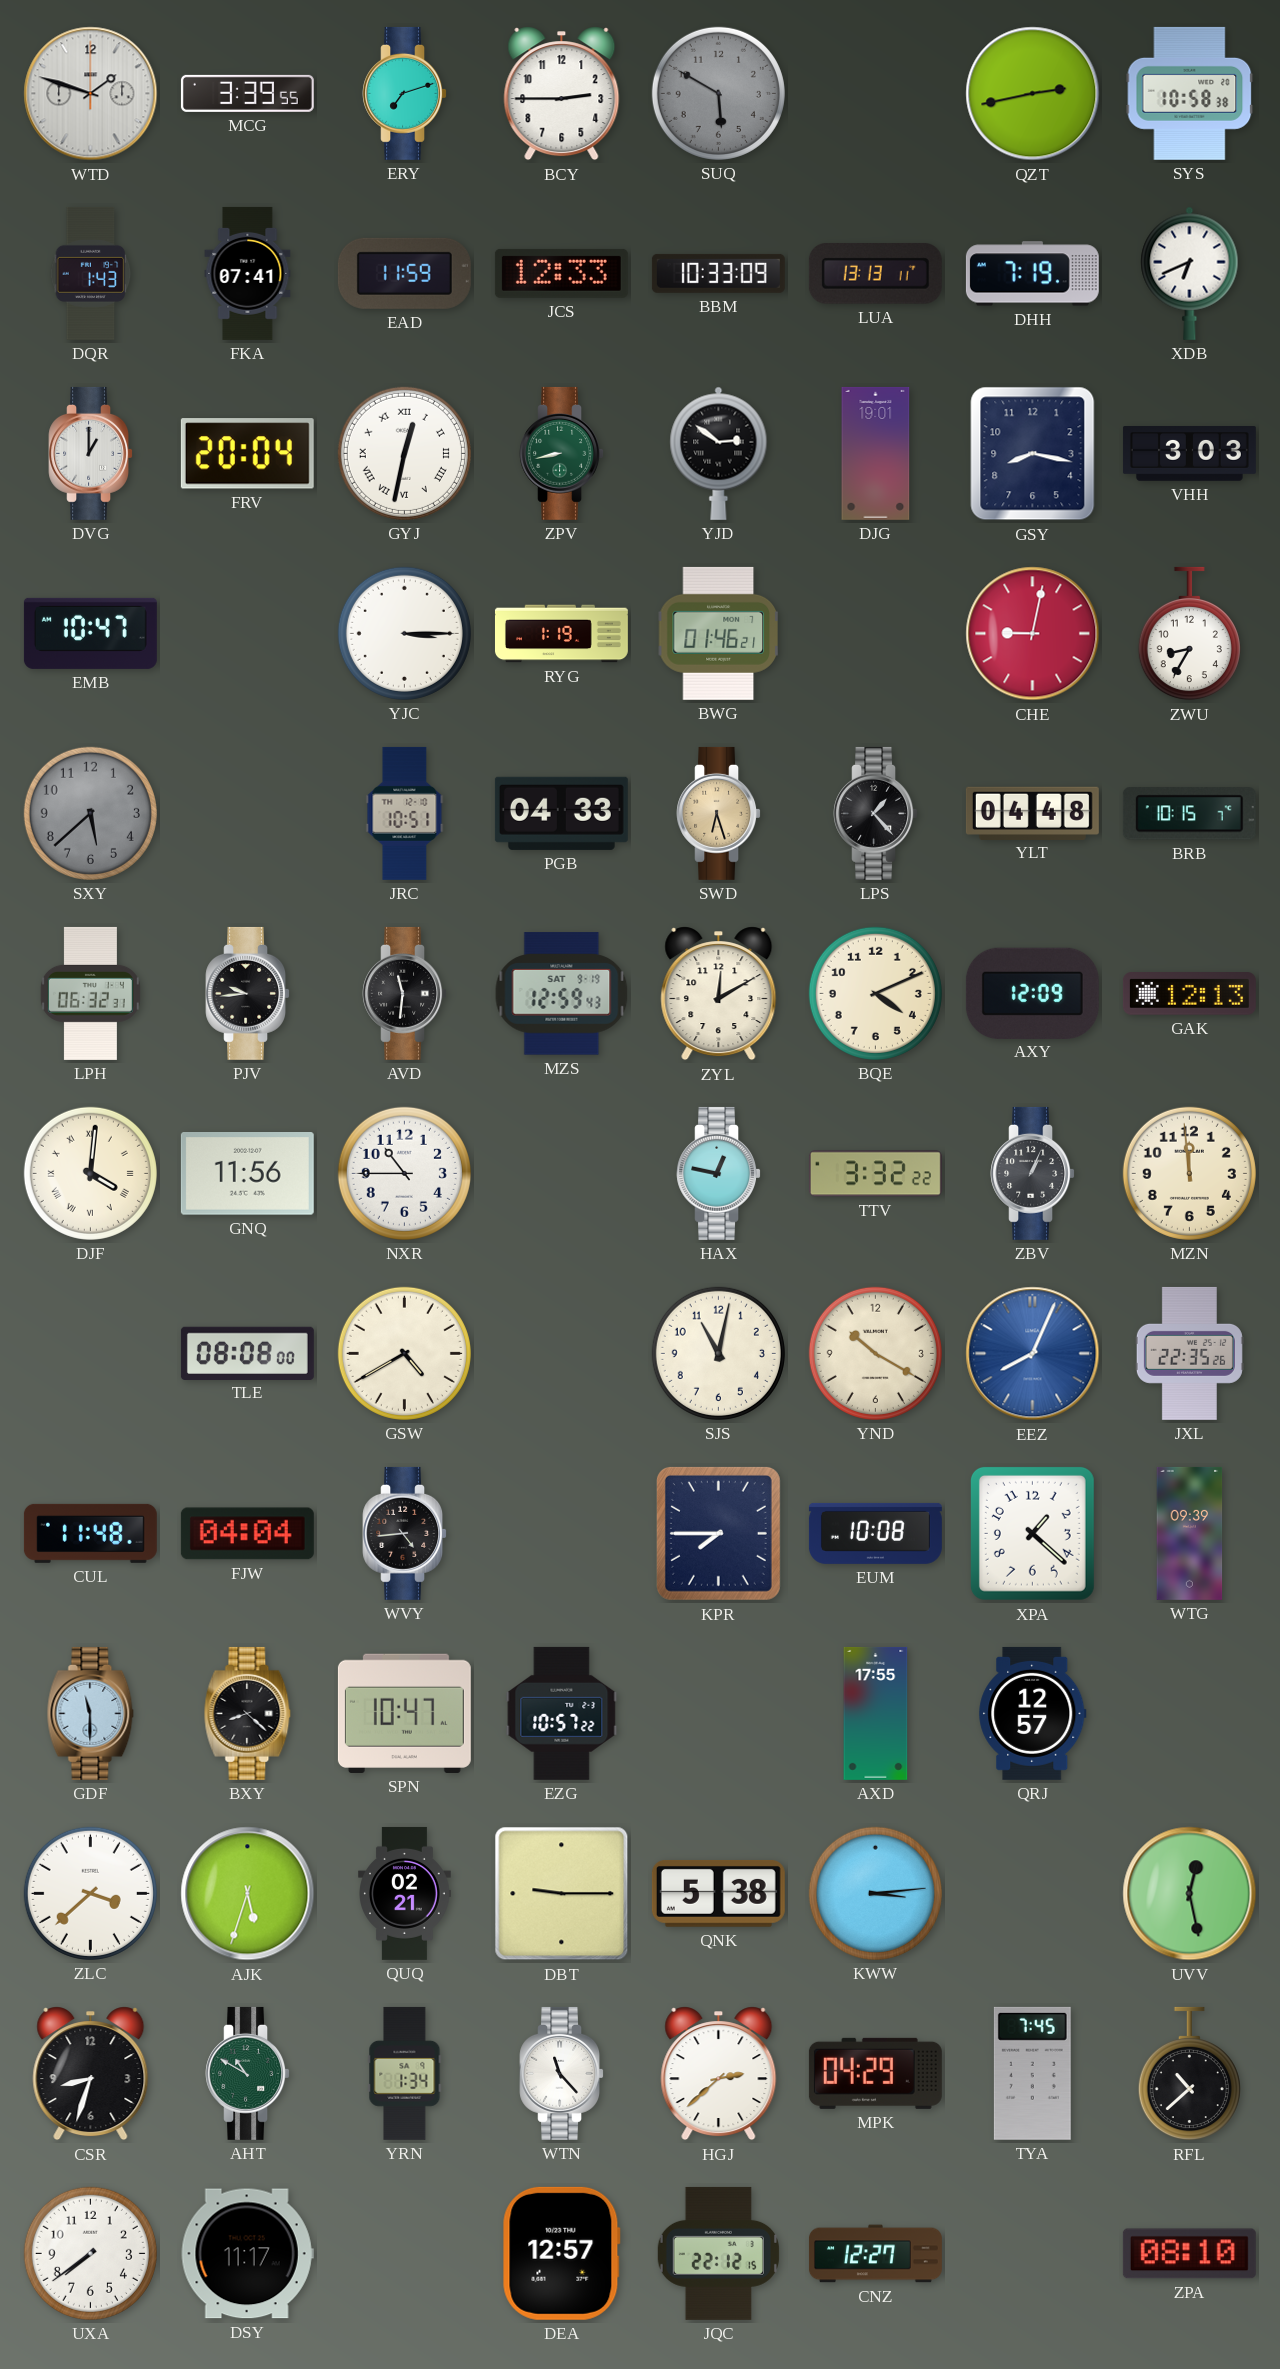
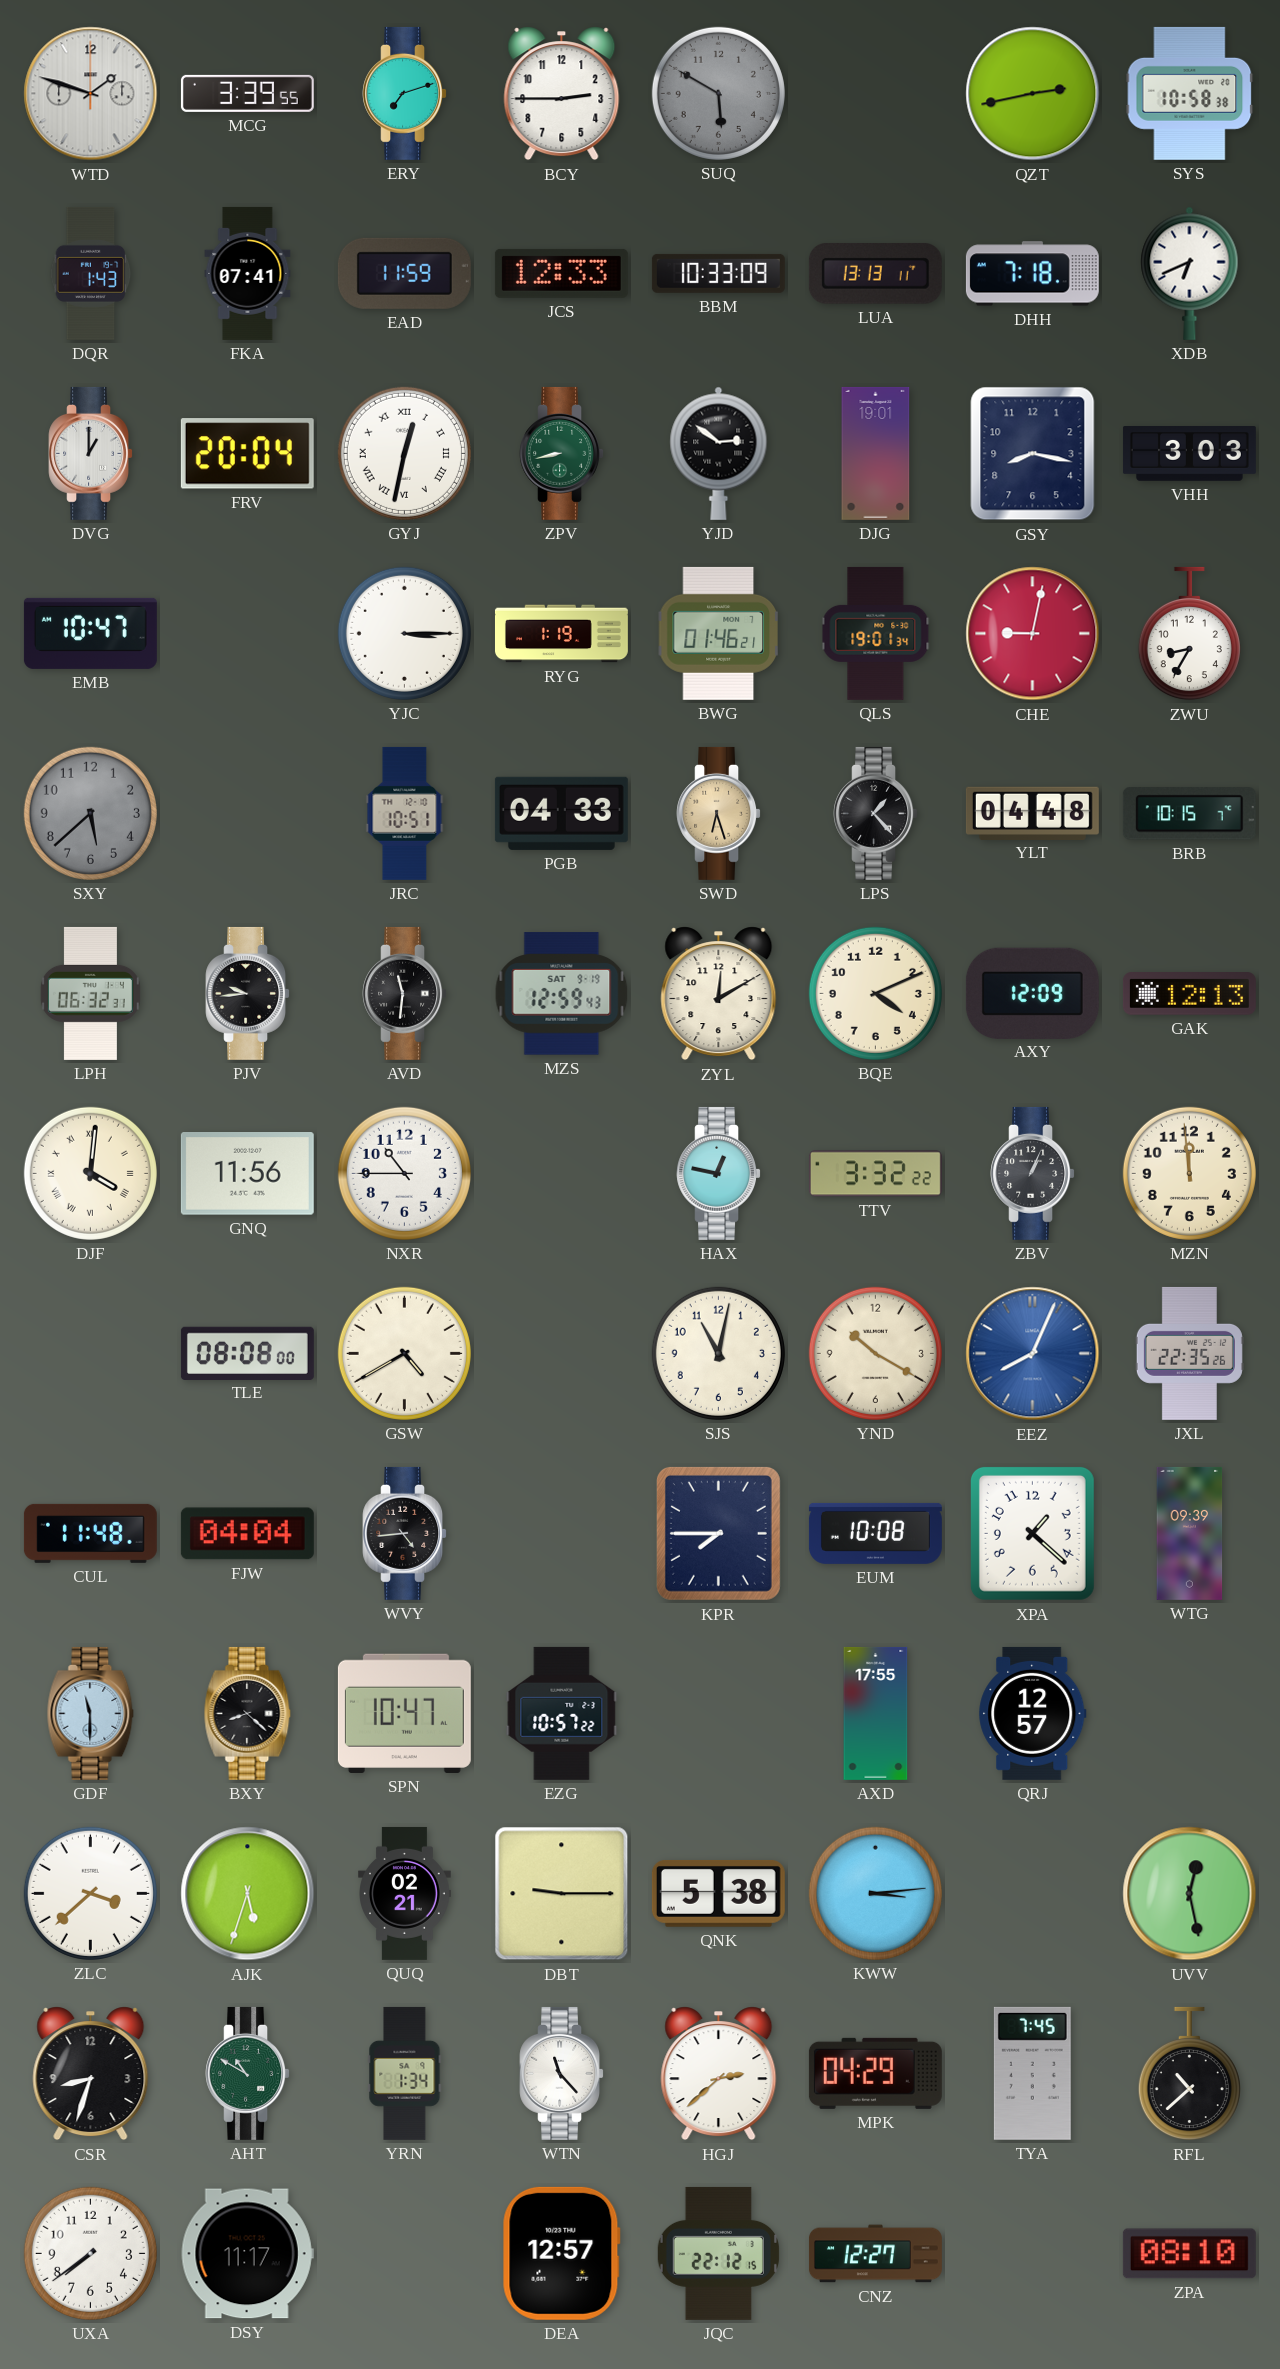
DHH: 7:19 -> 7:18
QLS: none -> 19:01
